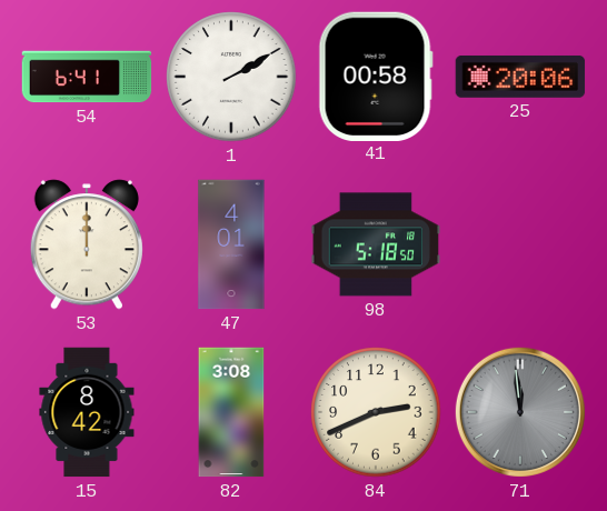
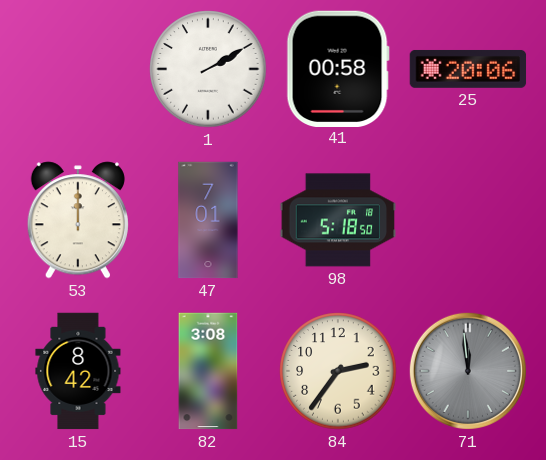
54: 6:41 -> none
47: 4:01 -> 7:01
84: 2:41 -> 2:36
